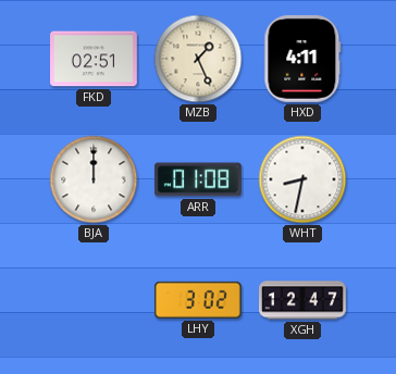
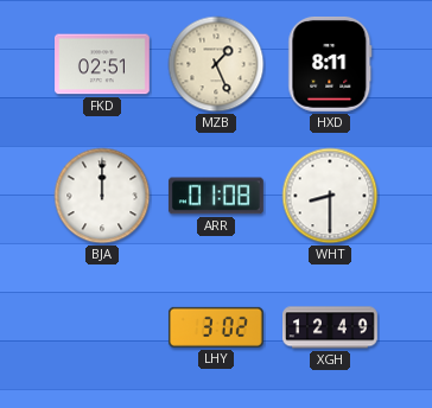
HXD: 4:11 -> 8:11
WHT: 8:32 -> 8:30
XGH: 12:47 -> 12:49
